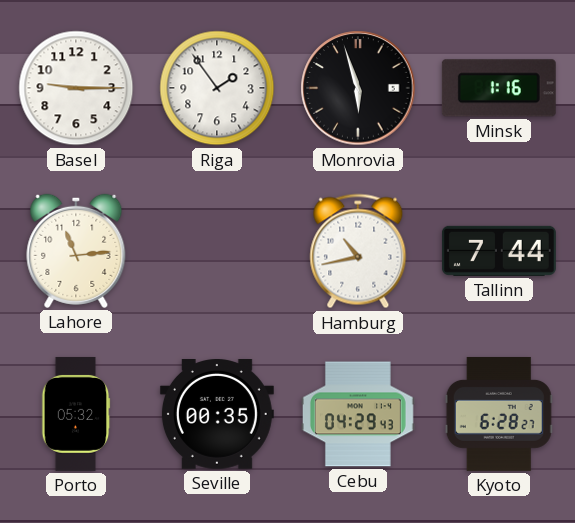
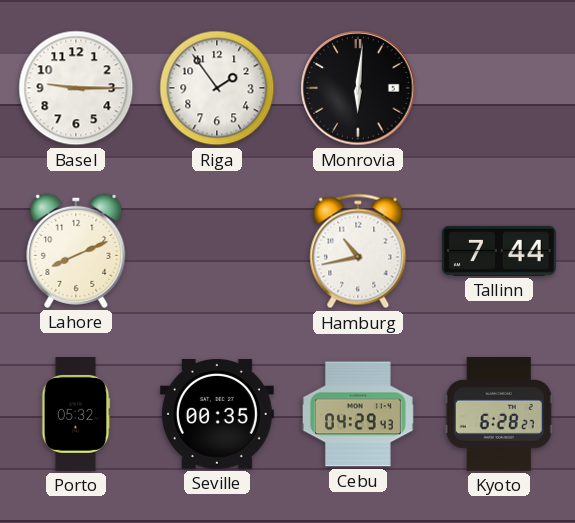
Monrovia: 5:57 -> 6:01
Minsk: 1:16 -> none
Lahore: 11:14 -> 8:11
